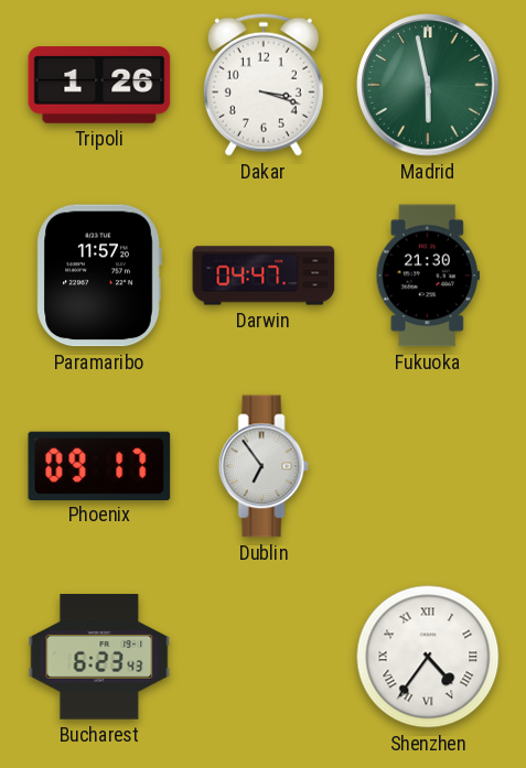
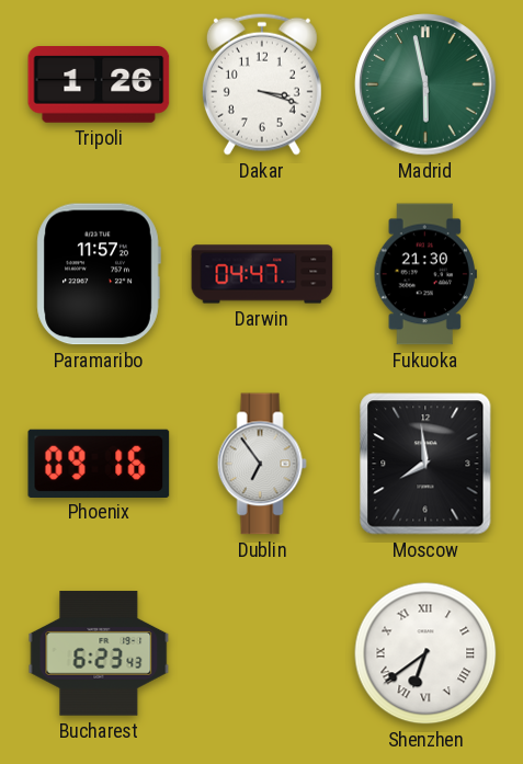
Phoenix: 09:17 -> 09:16
Moscow: none -> 7:59
Shenzhen: 4:36 -> 6:39
